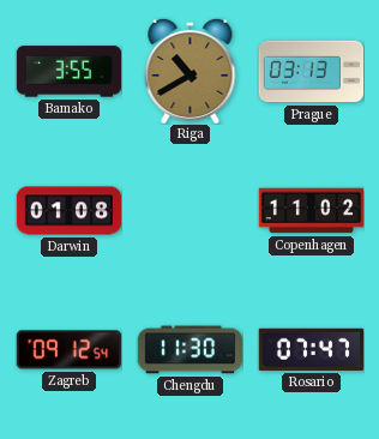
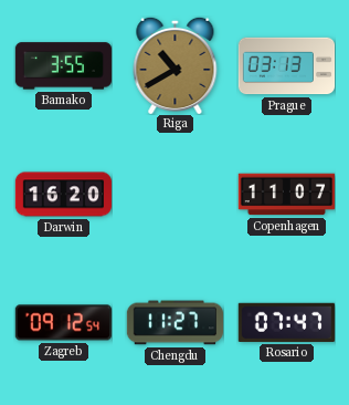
Darwin: 01:08 -> 16:20
Copenhagen: 11:02 -> 11:07
Chengdu: 11:30 -> 11:27
